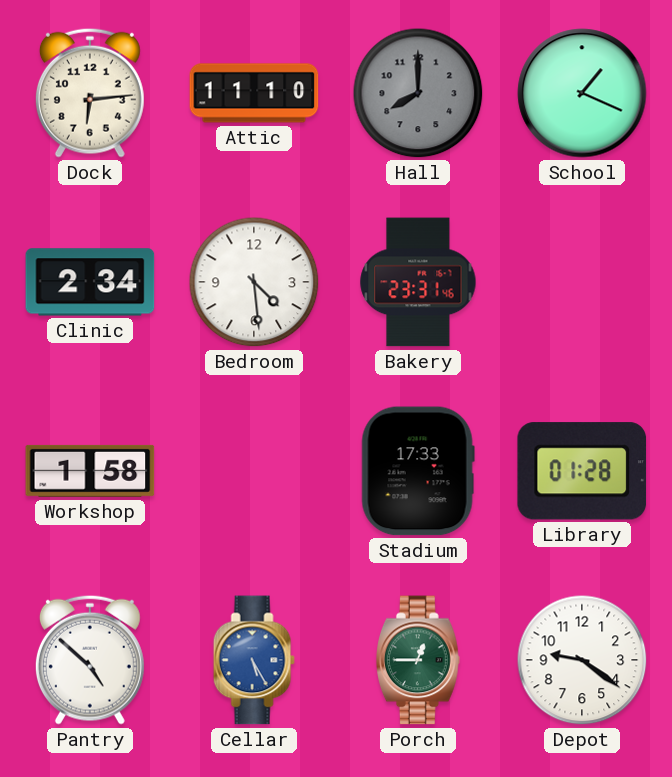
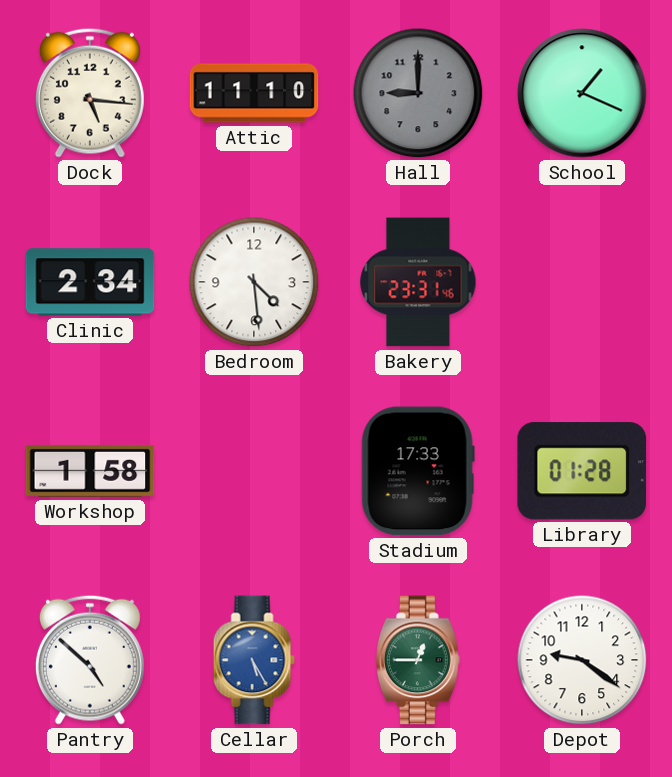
Dock: 6:14 -> 5:16
Hall: 8:00 -> 9:00
